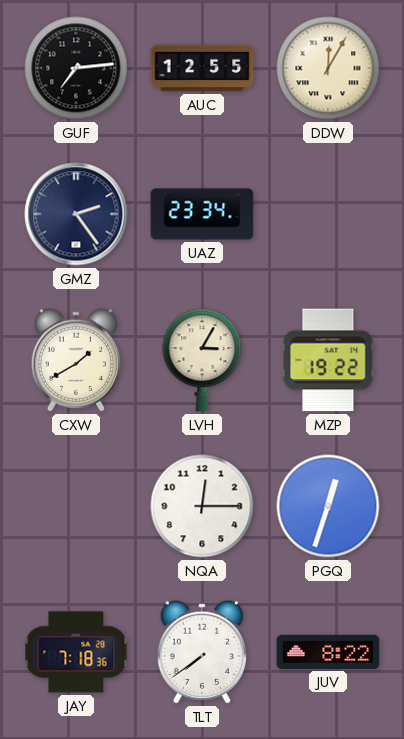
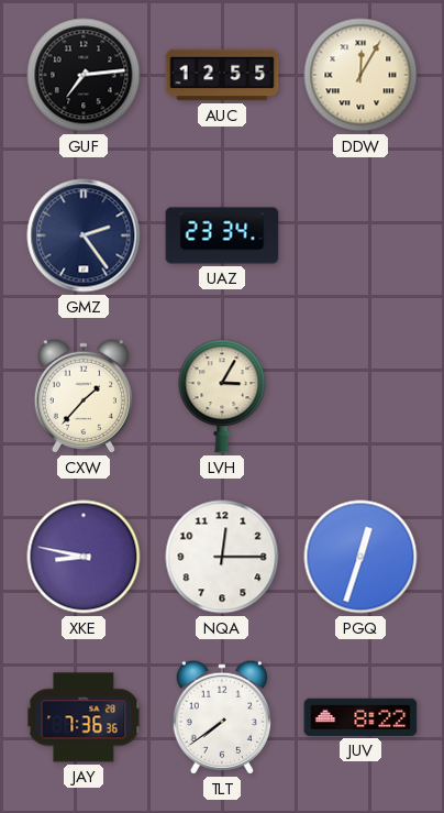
CXW: 1:40 -> 1:37
MZP: 19:22 -> none
XKE: none -> 8:47
JAY: 7:18 -> 7:36
